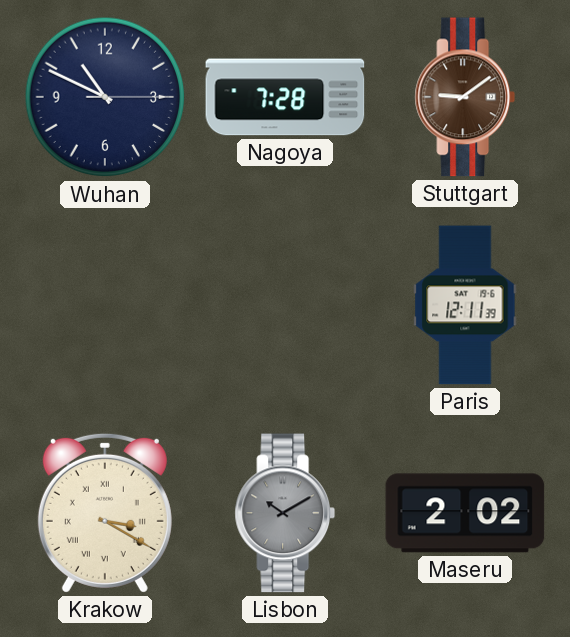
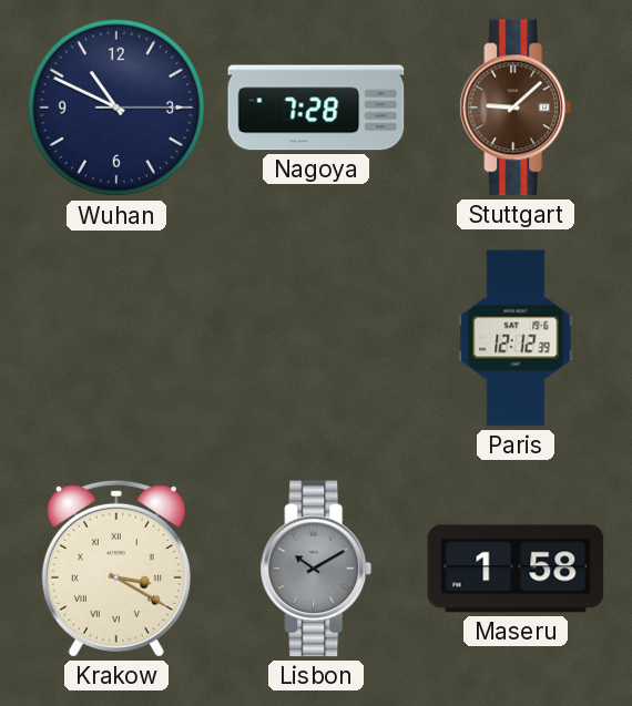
Stuttgart: 9:09 -> 9:08
Paris: 12:11 -> 12:12
Maseru: 2:02 -> 1:58
